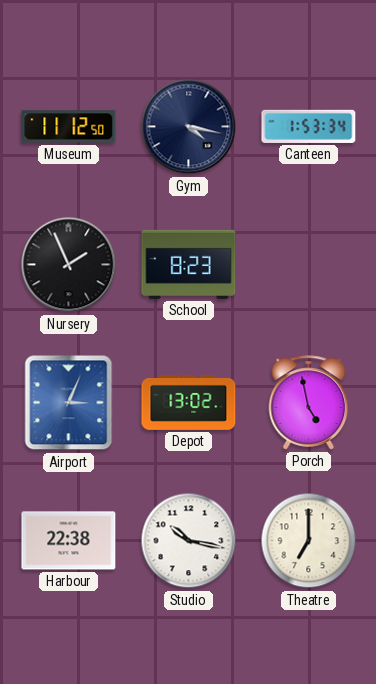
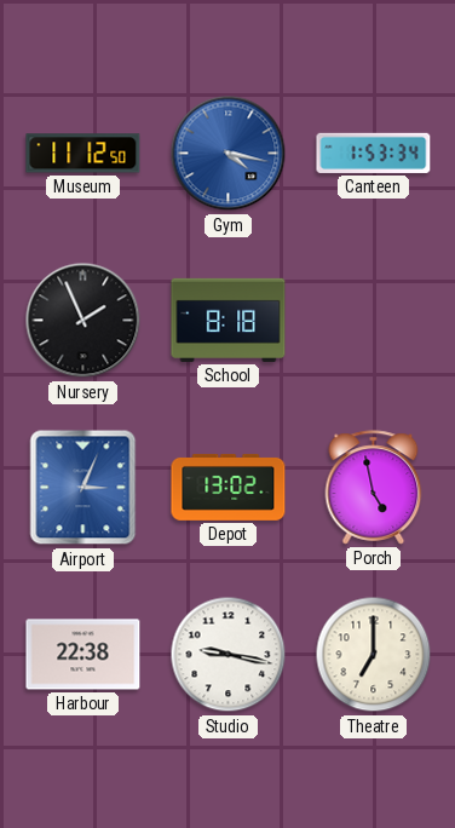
Gym dial: navy -> blue
School: 8:23 -> 8:18
Studio: 10:17 -> 9:17
